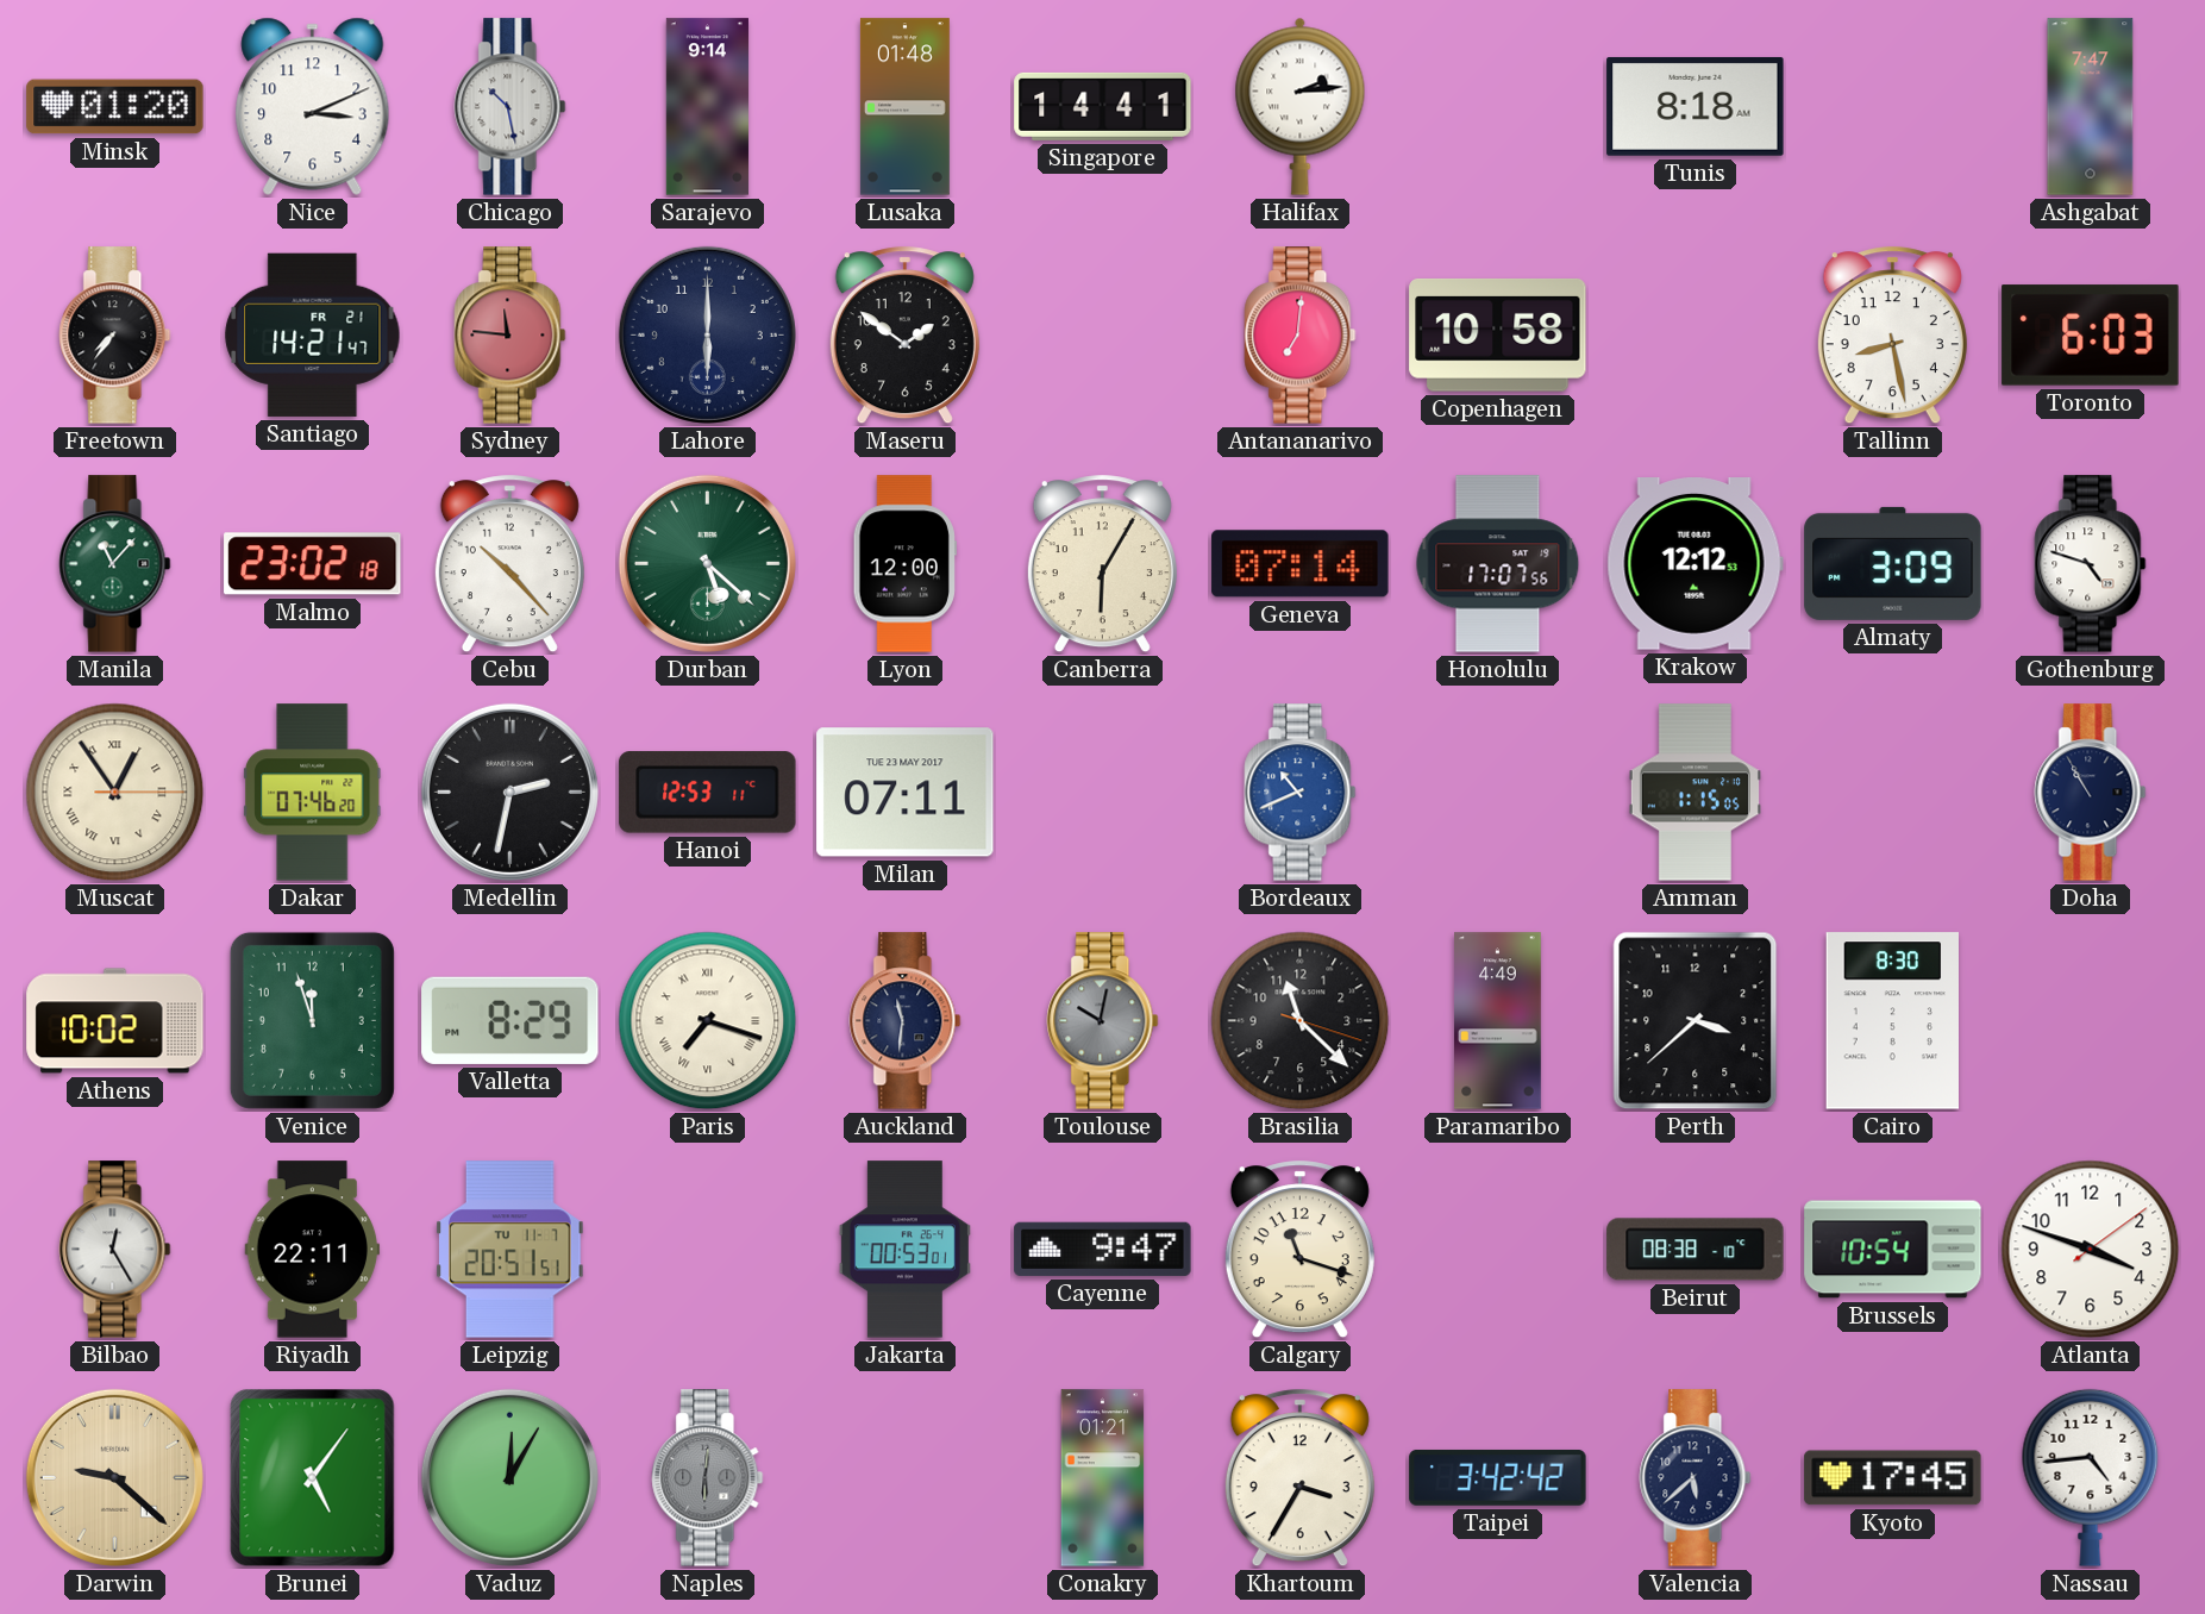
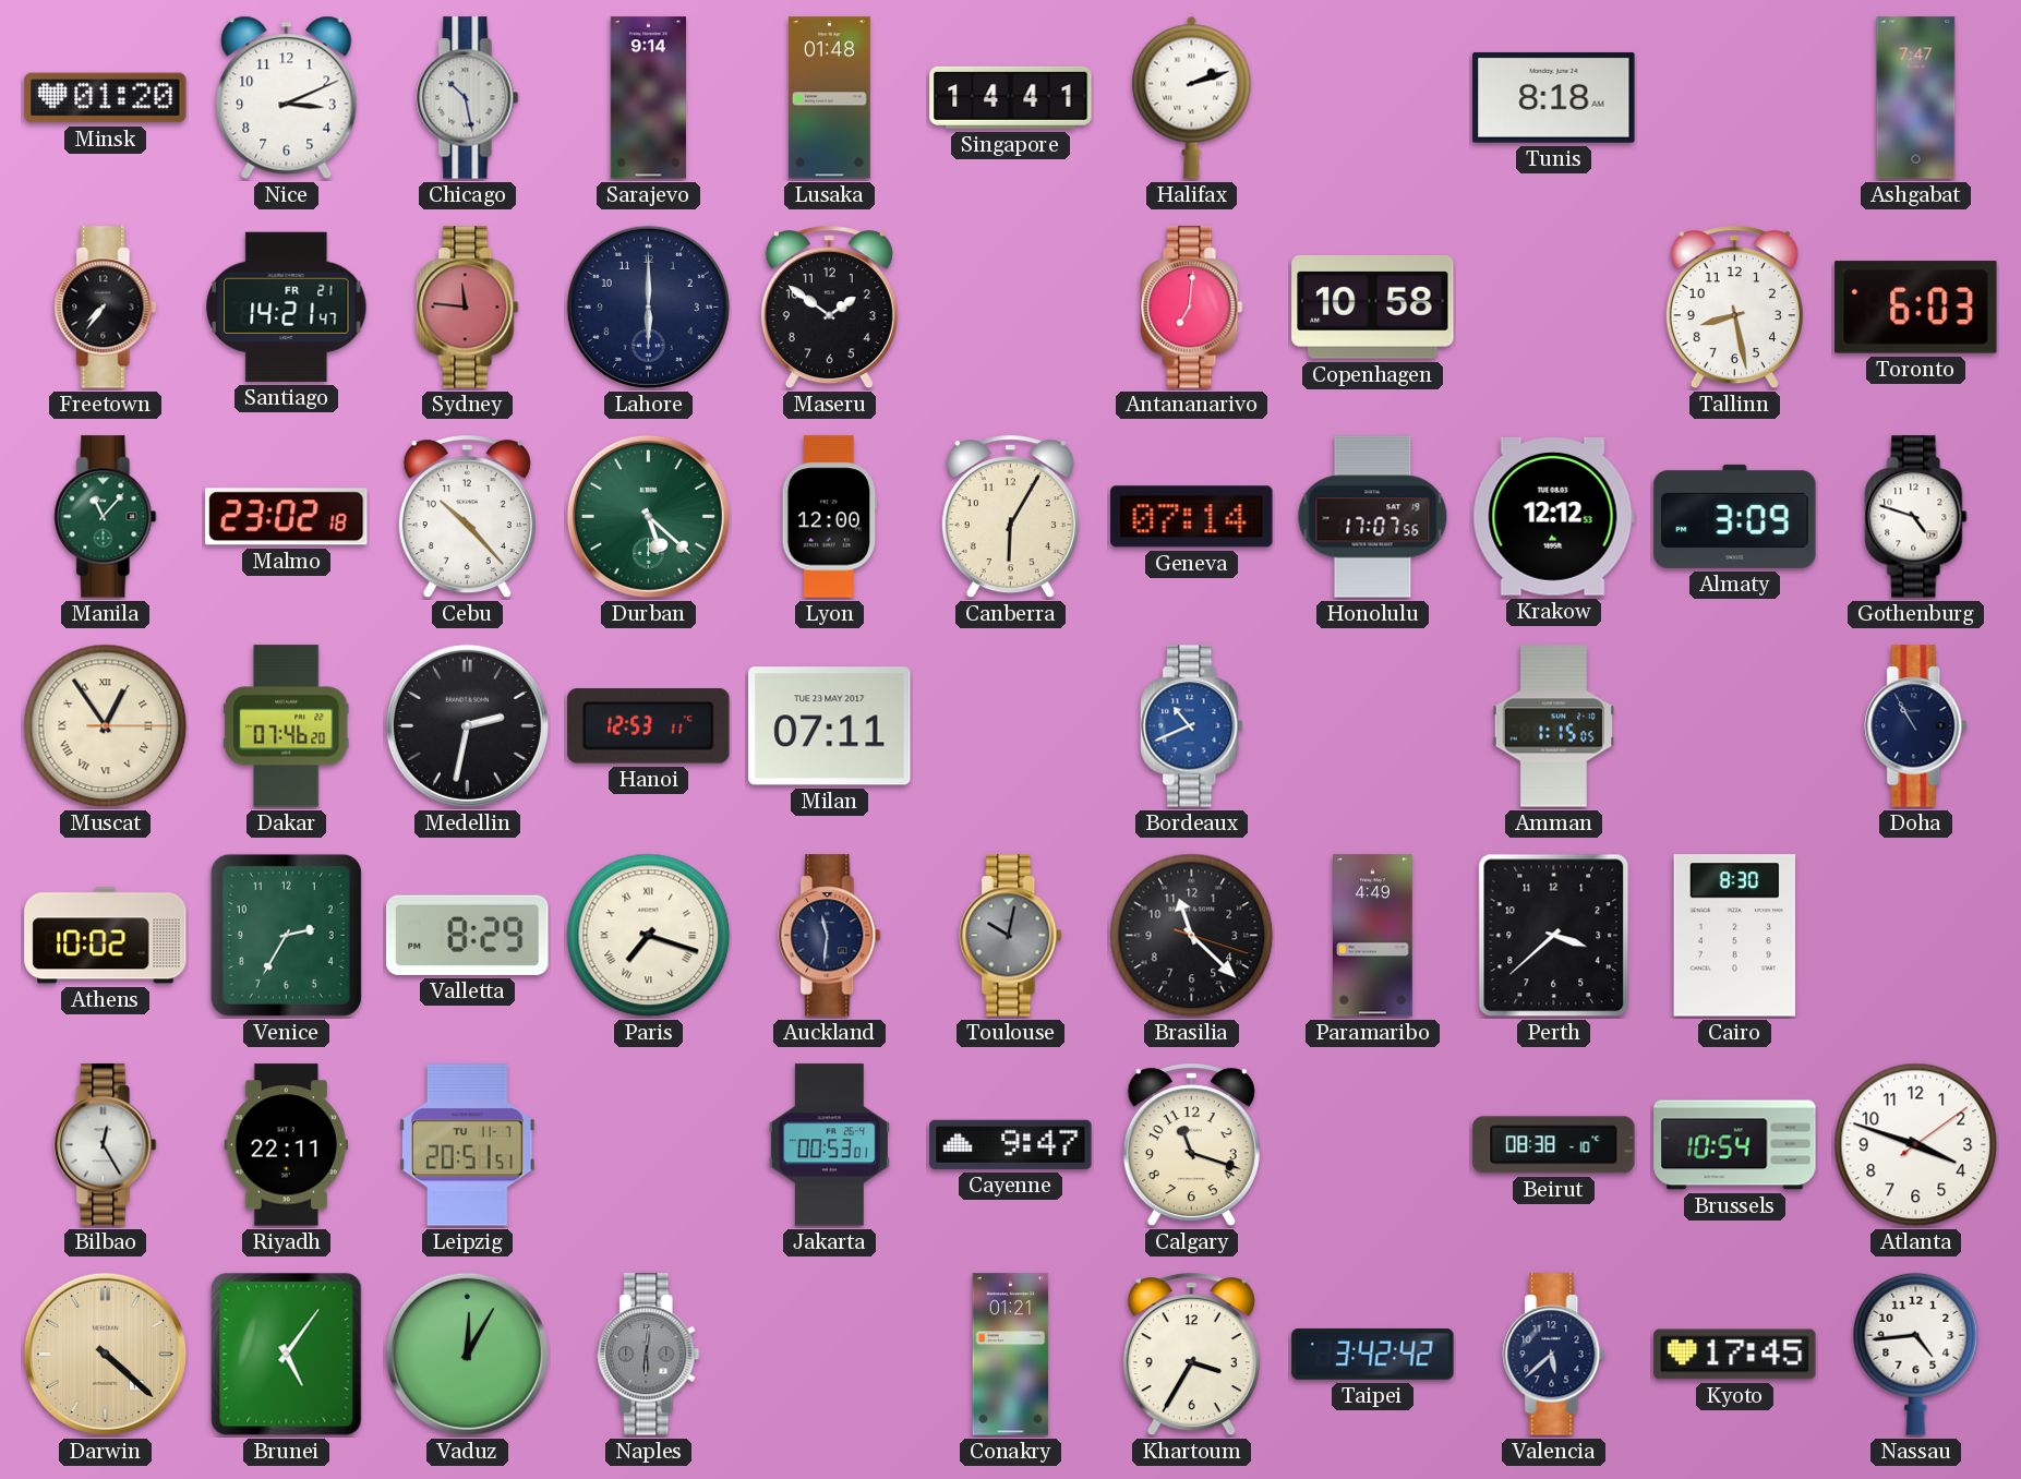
Halifax: 2:14 -> 2:12
Venice: 11:57 -> 2:35
Darwin: 9:22 -> 4:22
